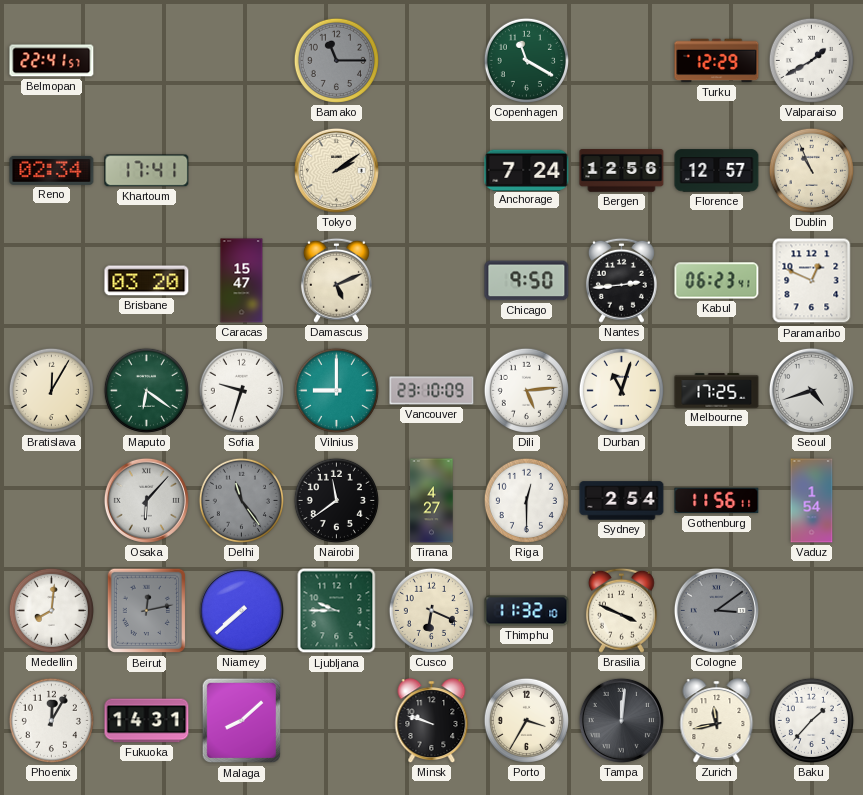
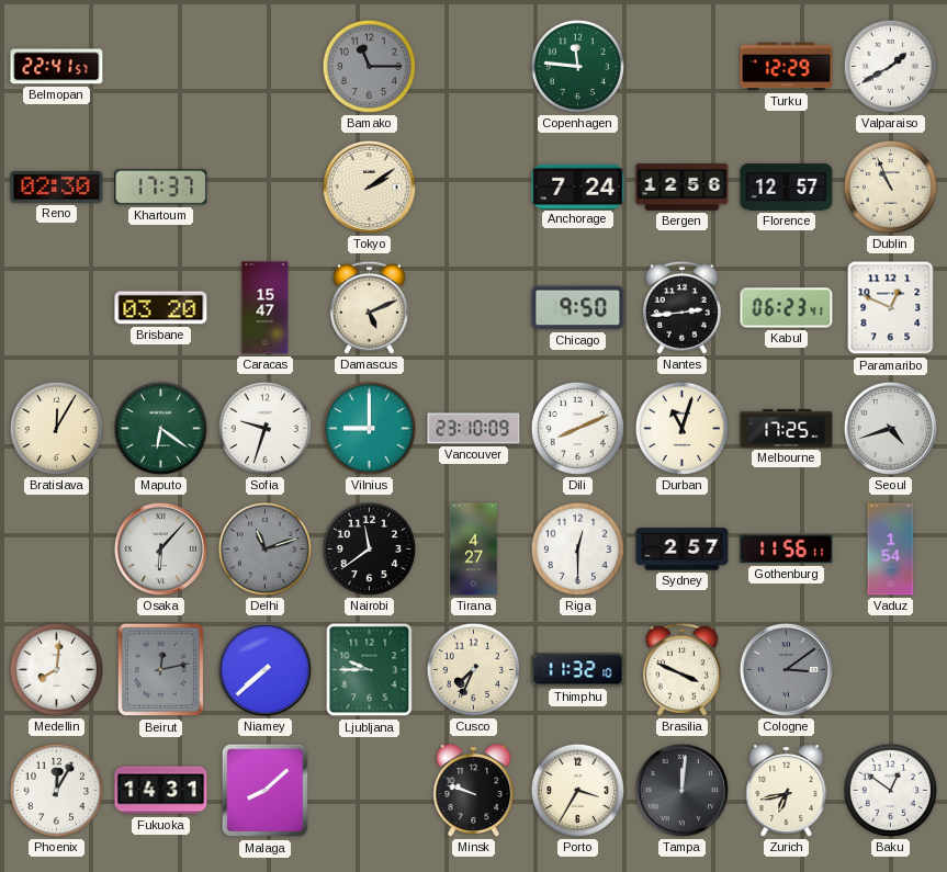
Copenhagen: 11:20 -> 11:46
Reno: 02:34 -> 02:30
Khartoum: 17:41 -> 17:37
Dili: 5:14 -> 8:11
Delhi: 11:24 -> 11:12
Sydney: 2:54 -> 2:57
Cusco: 6:19 -> 7:34
Zurich: 11:43 -> 6:43
Baku: 1:37 -> 12:51
